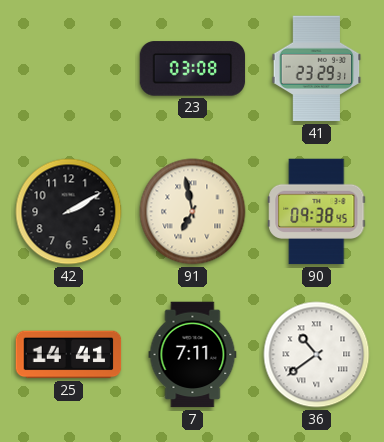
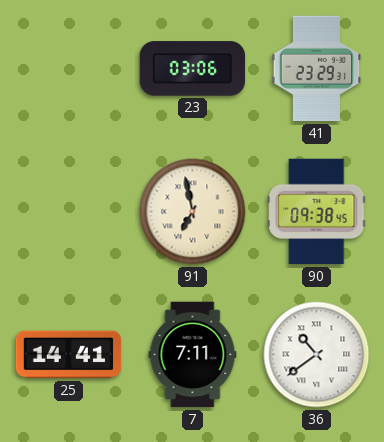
23: 03:08 -> 03:06
42: 2:10 -> none
